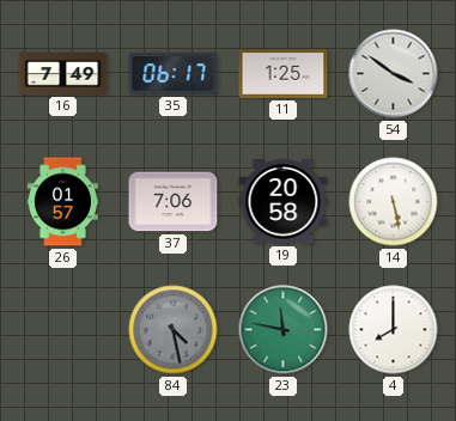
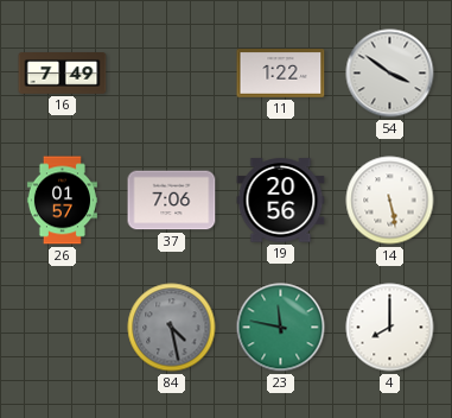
35: 06:17 -> none
11: 1:25 -> 1:22
19: 20:58 -> 20:56
